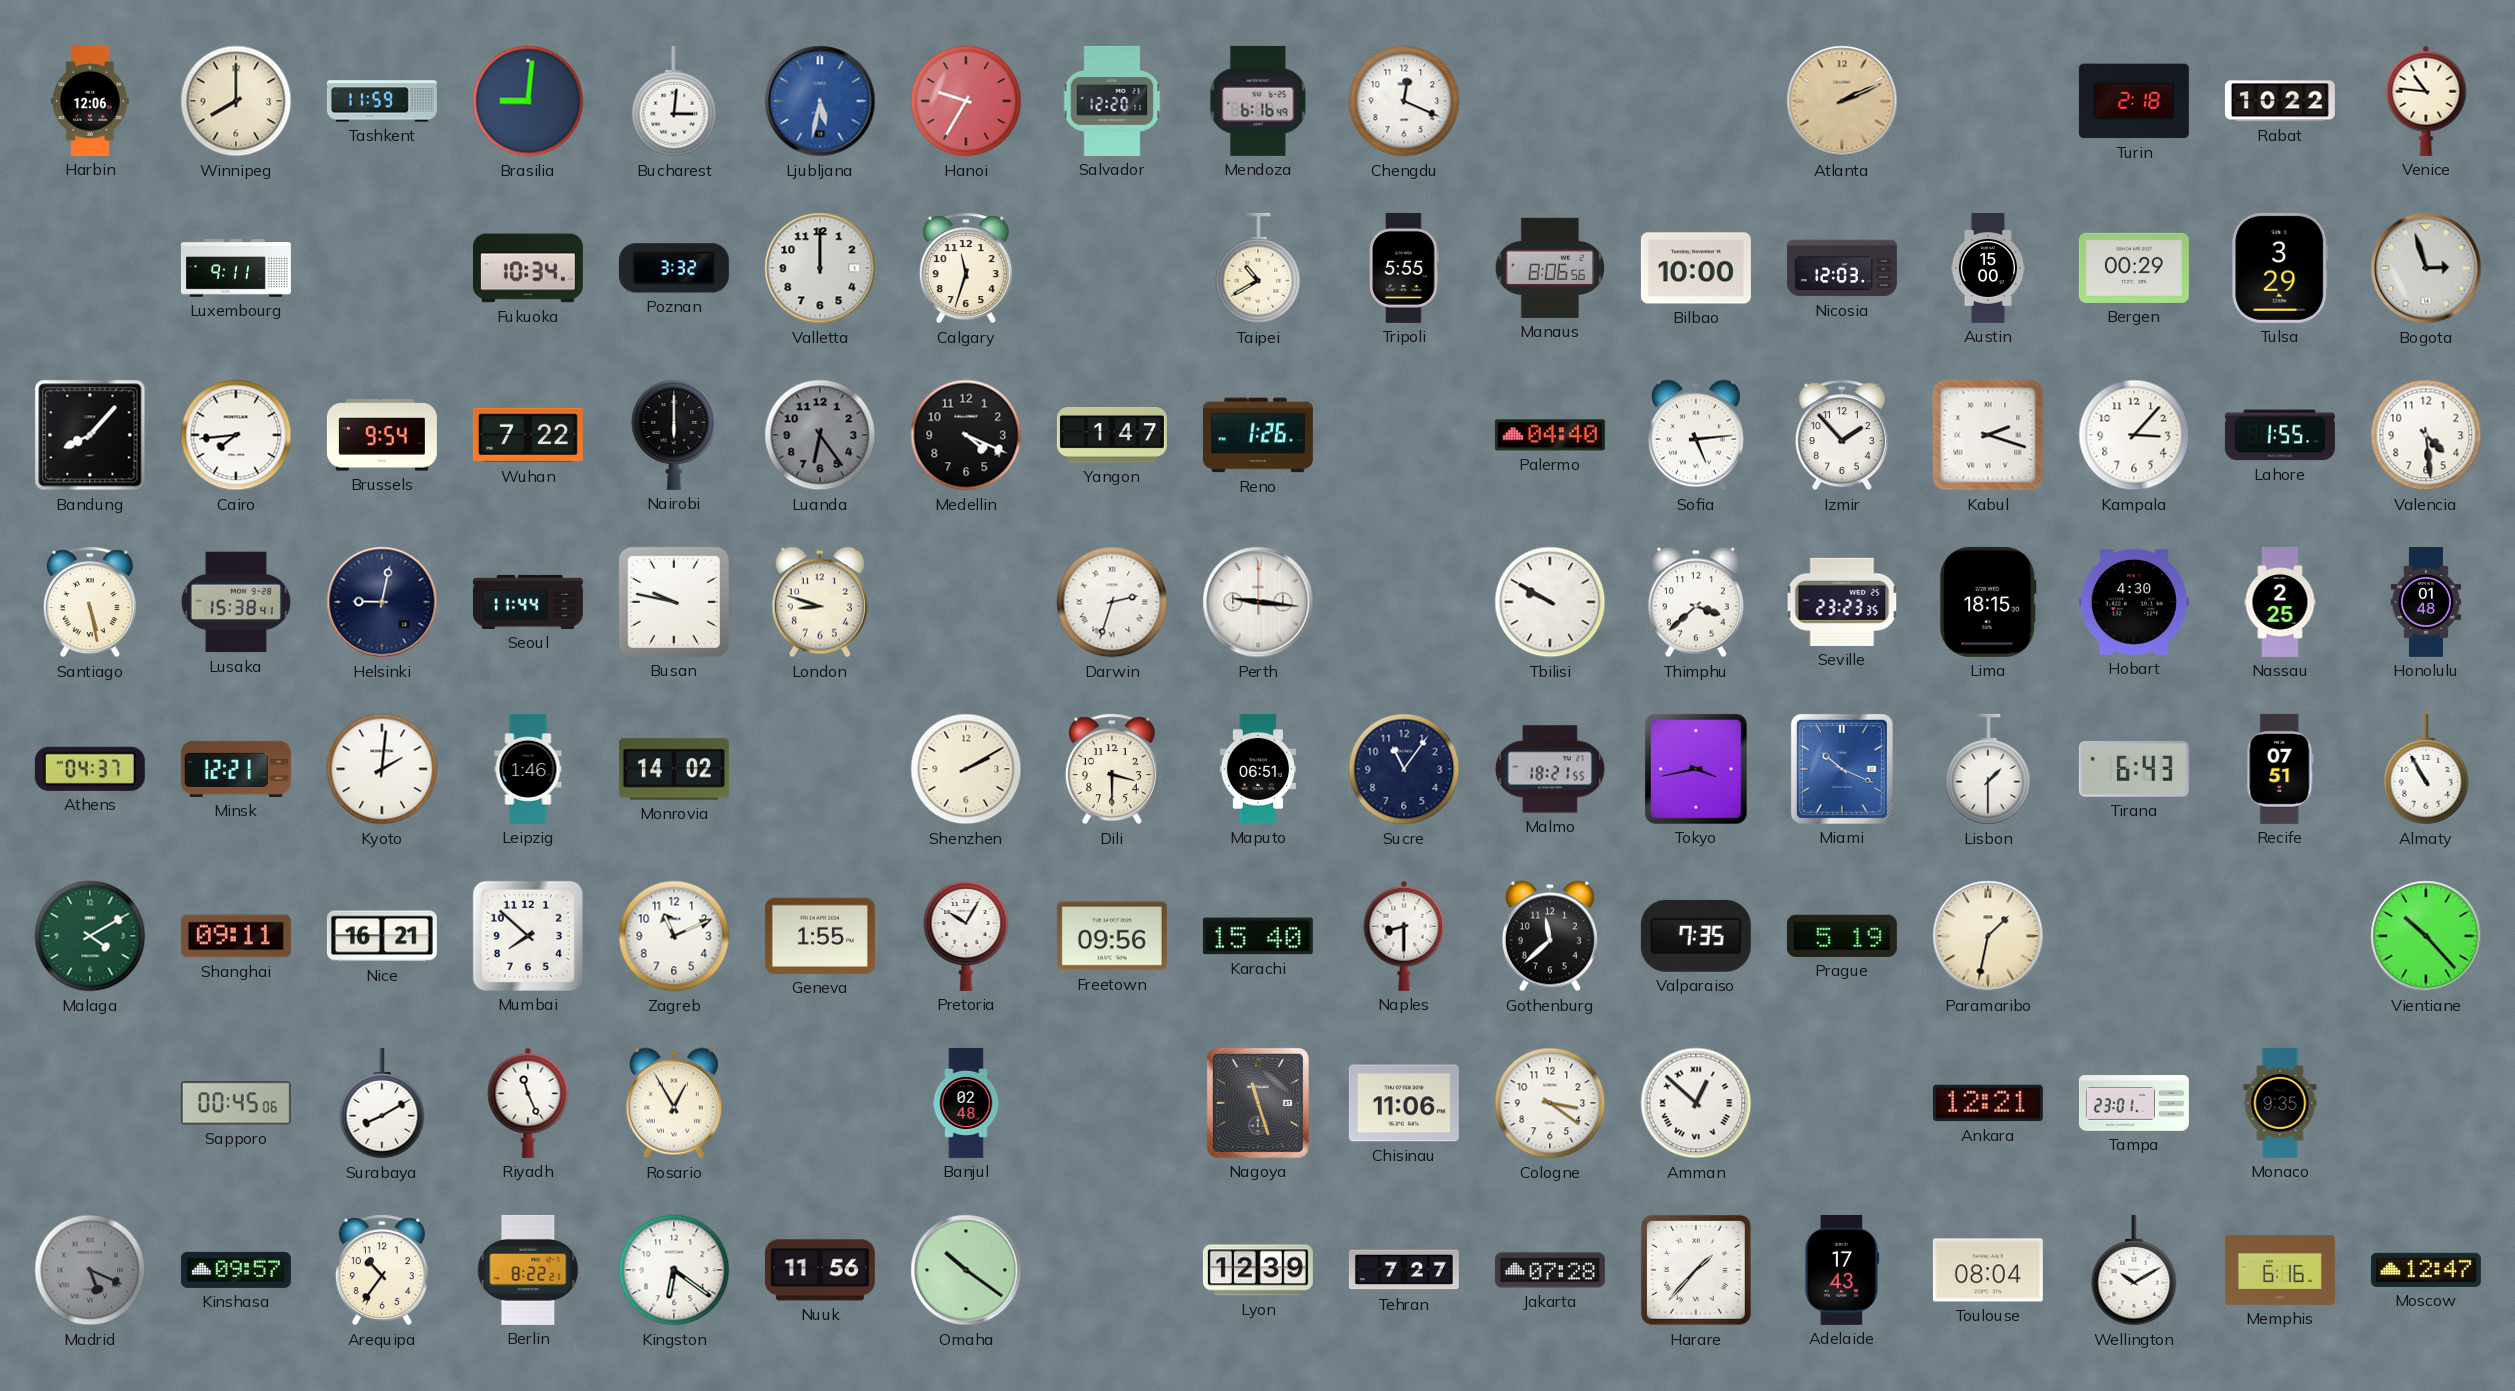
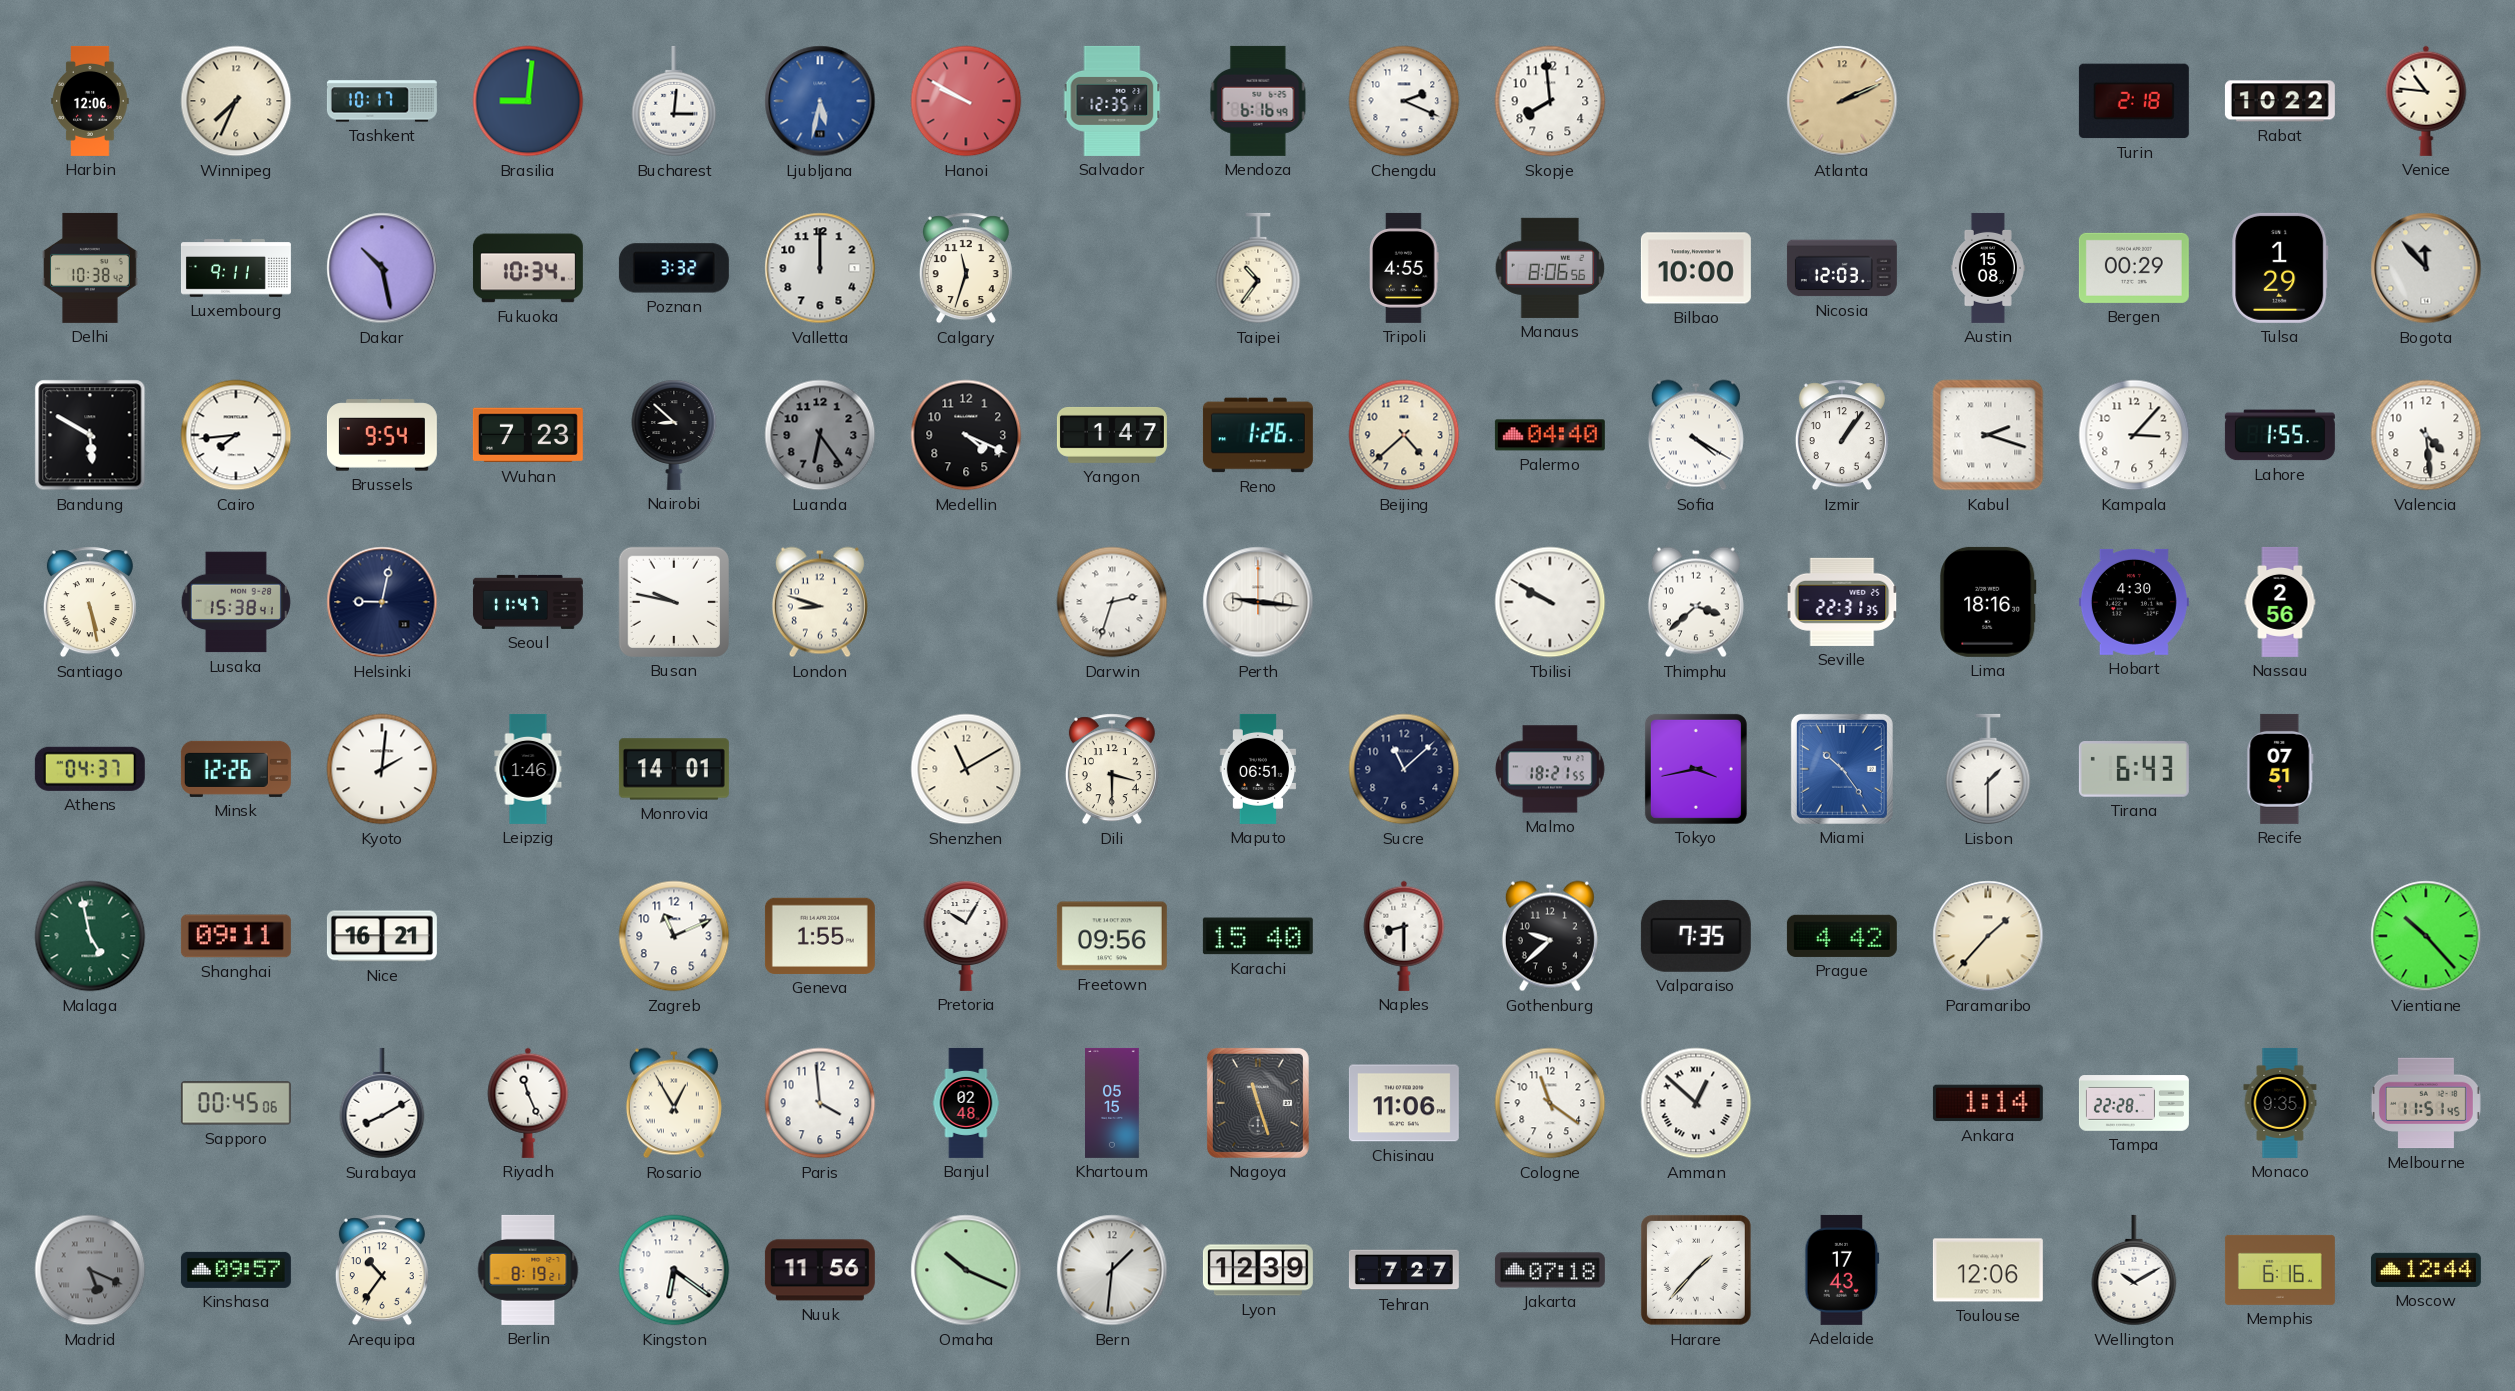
Winnipeg: 8:00 -> 7:34
Tashkent: 11:59 -> 10:17
Hanoi: 9:35 -> 9:50
Salvador: 12:20 -> 12:35
Chengdu: 12:19 -> 2:19
Skopje: none -> 7:59
Delhi: none -> 10:38
Dakar: none -> 10:28
Taipei: 10:40 -> 10:36
Tripoli: 5:55 -> 4:55
Austin: 15:00 -> 15:08
Tulsa: 3:29 -> 1:29
Bogota: 2:57 -> 11:53
Bandung: 8:07 -> 5:50
Wuhan: 7:22 -> 7:23
Nairobi: 6:00 -> 8:52
Beijing: none -> 4:38
Sofia: 5:14 -> 4:20
Izmir: 1:53 -> 1:06
Seoul: 11:44 -> 11:47
Seville: 23:23 -> 22:31
Lima: 18:15 -> 18:16
Nassau: 2:25 -> 2:56
Honolulu: 01:48 -> none
Minsk: 12:21 -> 12:26
Monrovia: 14:02 -> 14:01
Shenzhen: 2:10 -> 11:10
Sucre: 11:06 -> 11:08
Miami: 10:19 -> 10:24
Almaty: 10:55 -> none
Malaga: 4:10 -> 4:58
Mumbai: 7:52 -> none
Gothenburg: 11:38 -> 9:38
Prague: 5:19 -> 4:42
Paramaribo: 1:32 -> 1:37
Paris: none -> 3:59
Khartoum: none -> 05:15
Cologne: 3:21 -> 11:21
Ankara: 12:21 -> 1:14
Tampa: 23:01 -> 22:28
Melbourne: none -> 11:51
Berlin: 8:22 -> 8:19
Omaha: 10:21 -> 10:19
Bern: none -> 1:31
Jakarta: 07:28 -> 07:18
Toulouse: 08:04 -> 12:06
Moscow: 12:47 -> 12:44
